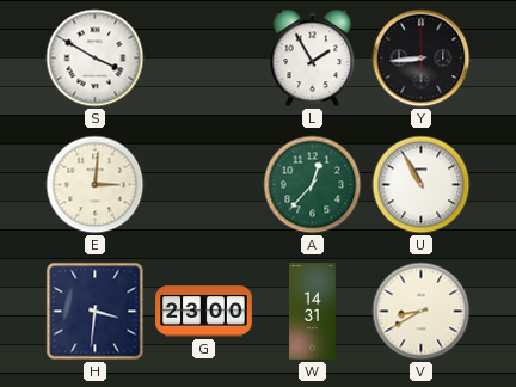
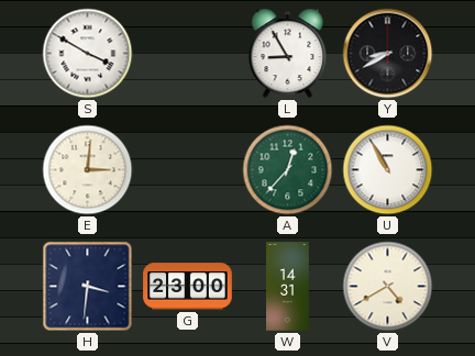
L: 1:55 -> 8:55
Y: 8:44 -> 8:40
V: 8:40 -> 4:40
